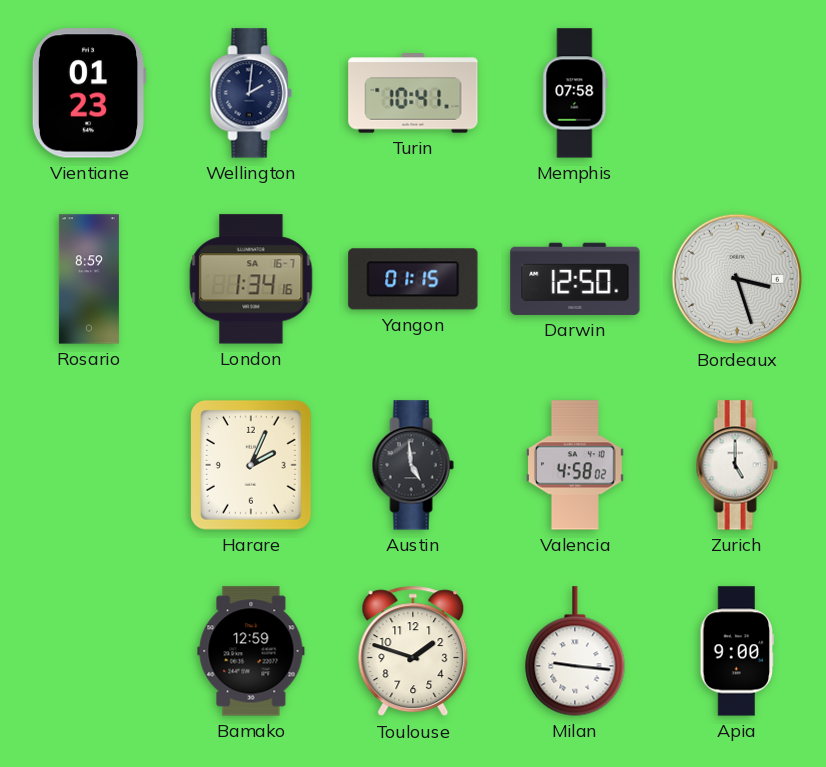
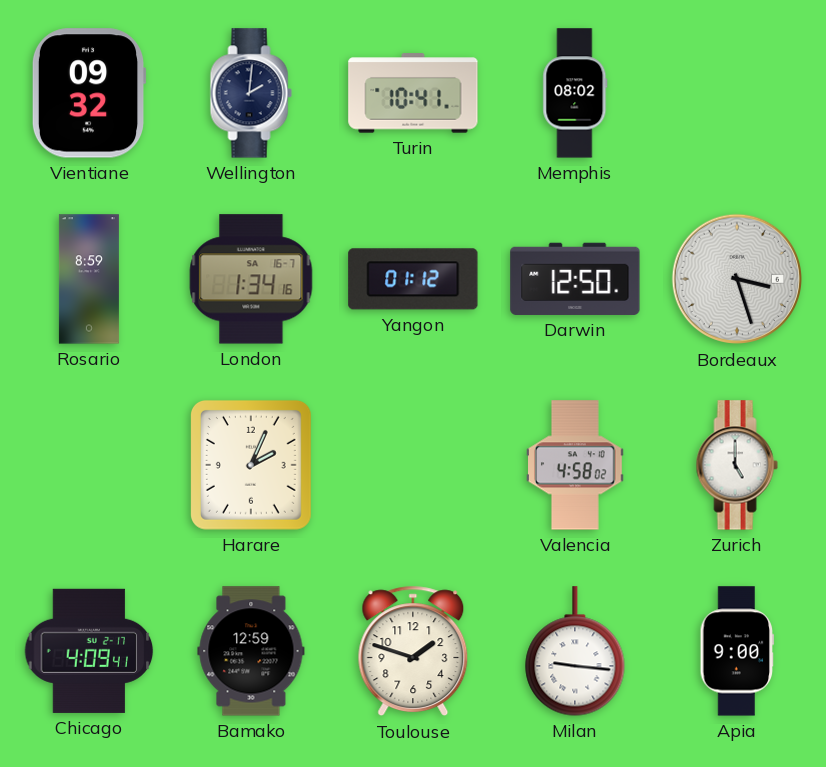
Vientiane: 01:23 -> 09:32
Memphis: 07:58 -> 08:02
Yangon: 01:15 -> 01:12
Austin: 4:59 -> none
Chicago: none -> 4:09
